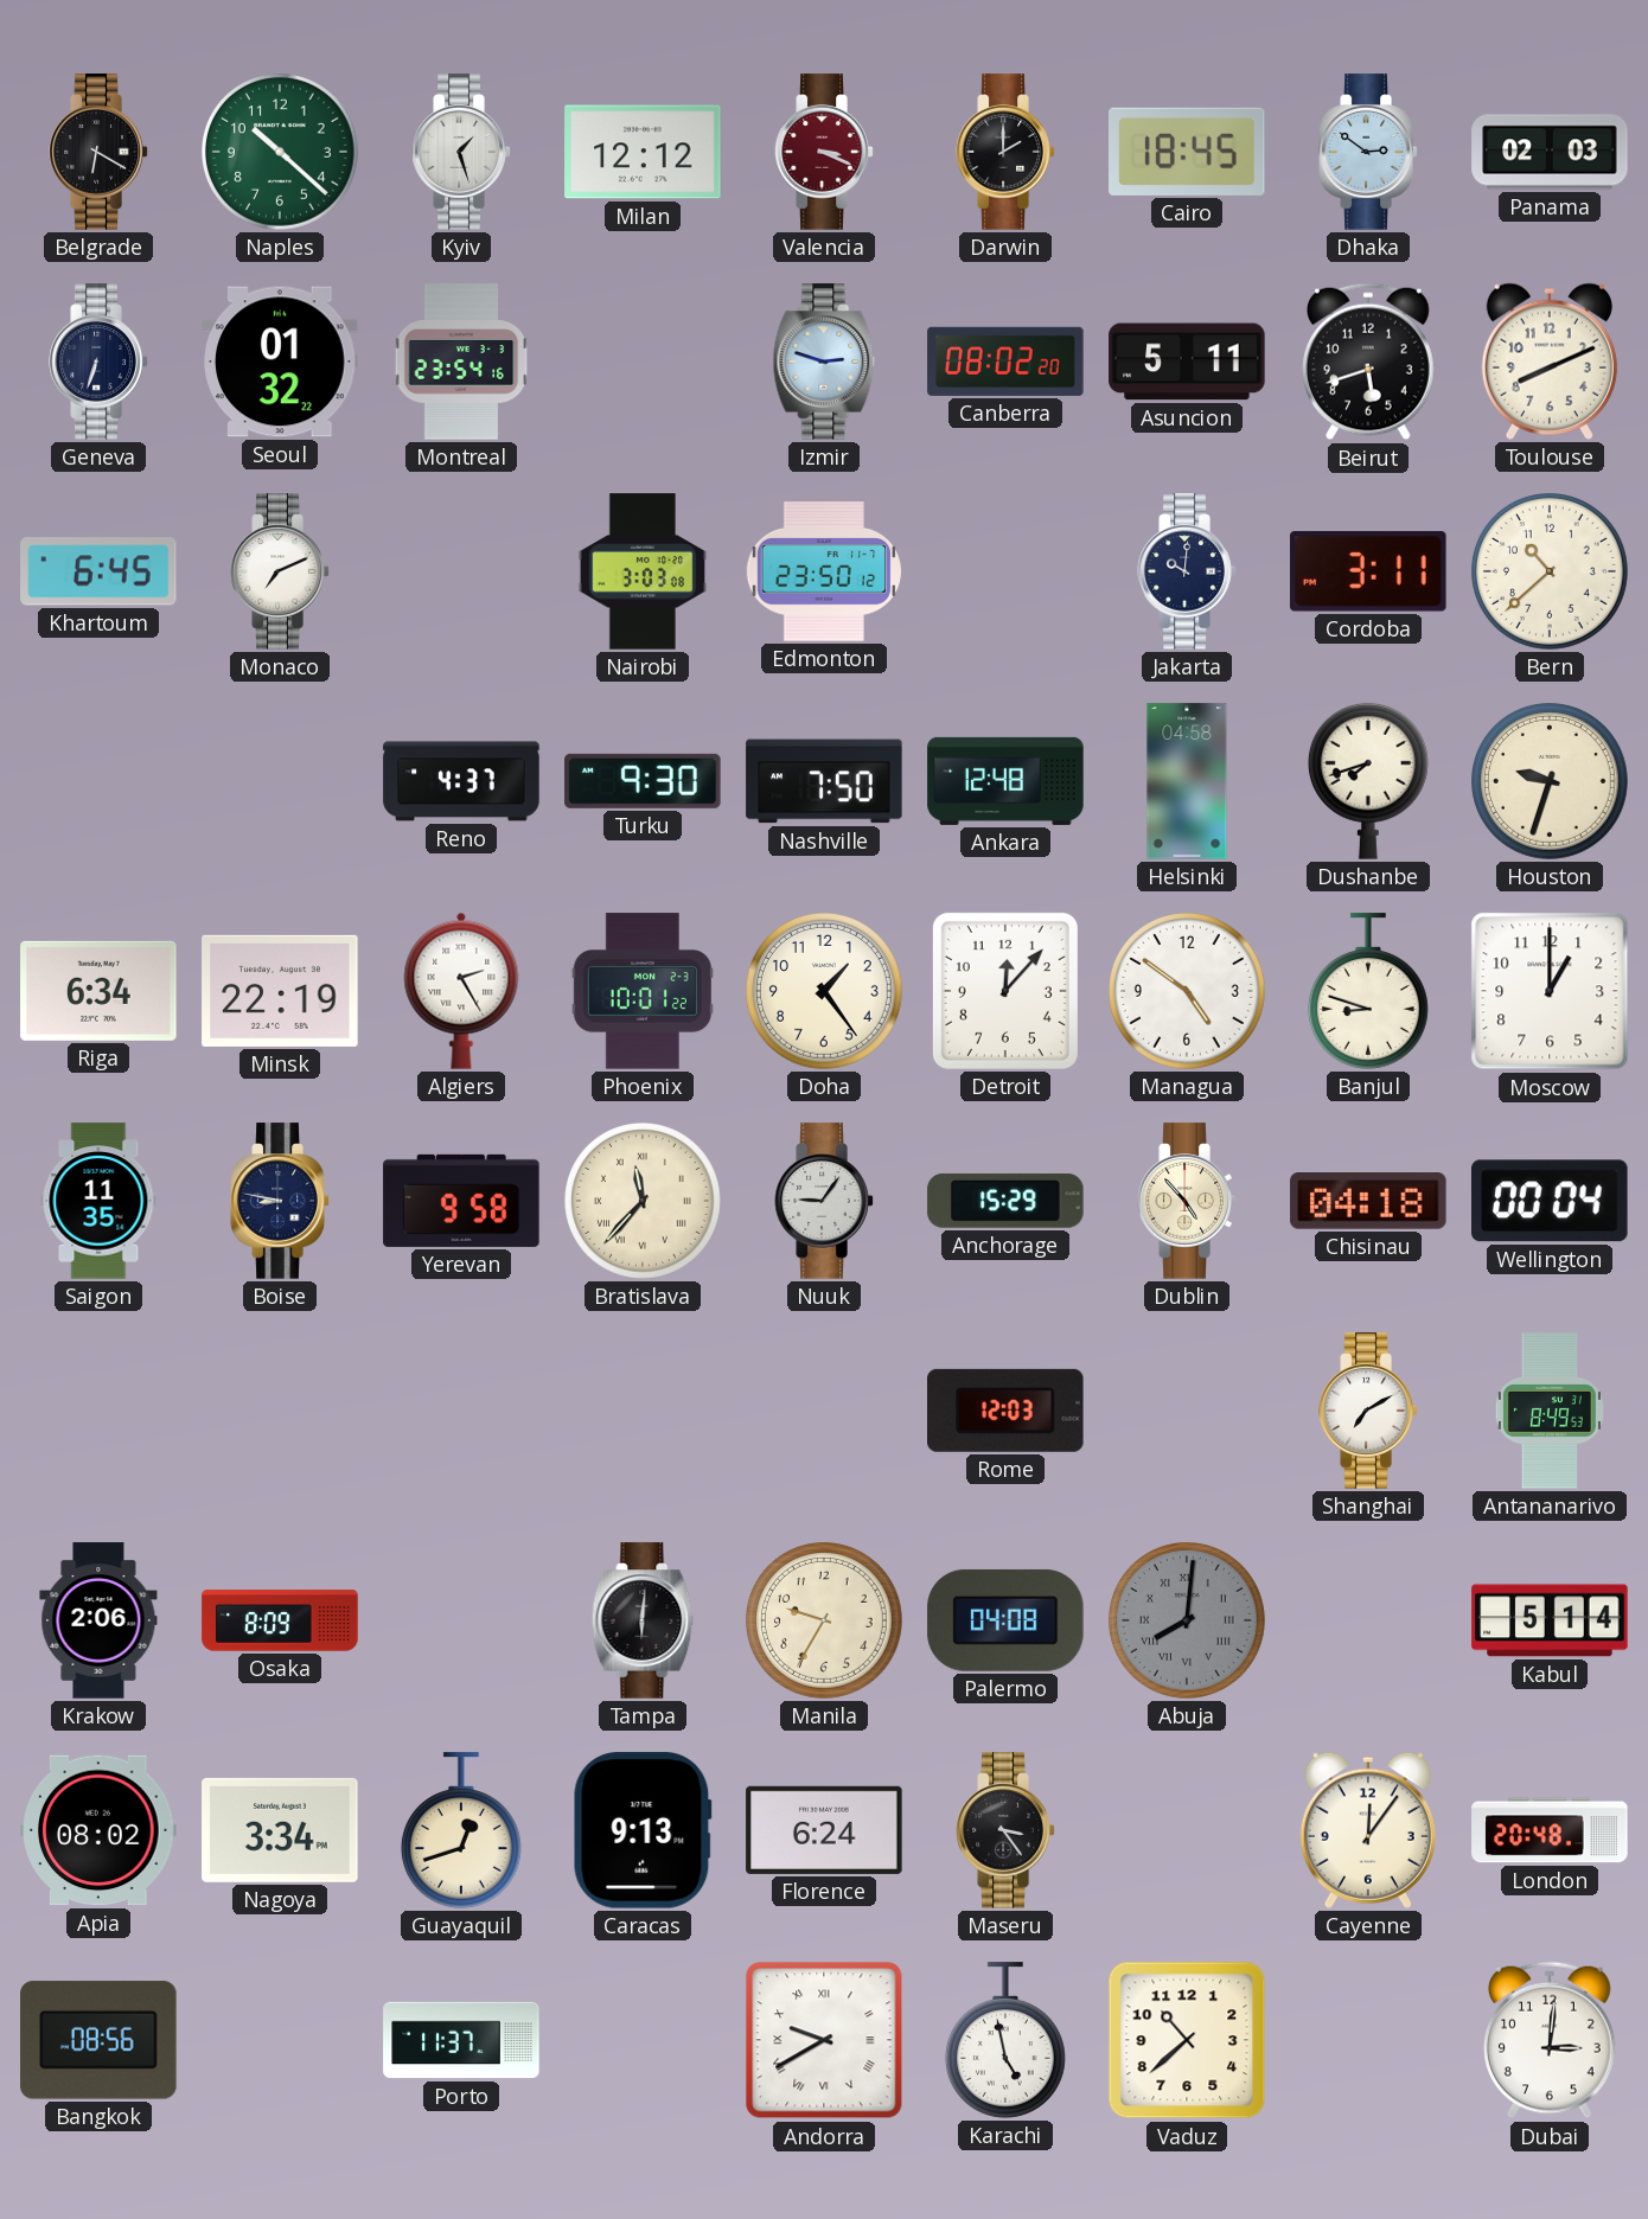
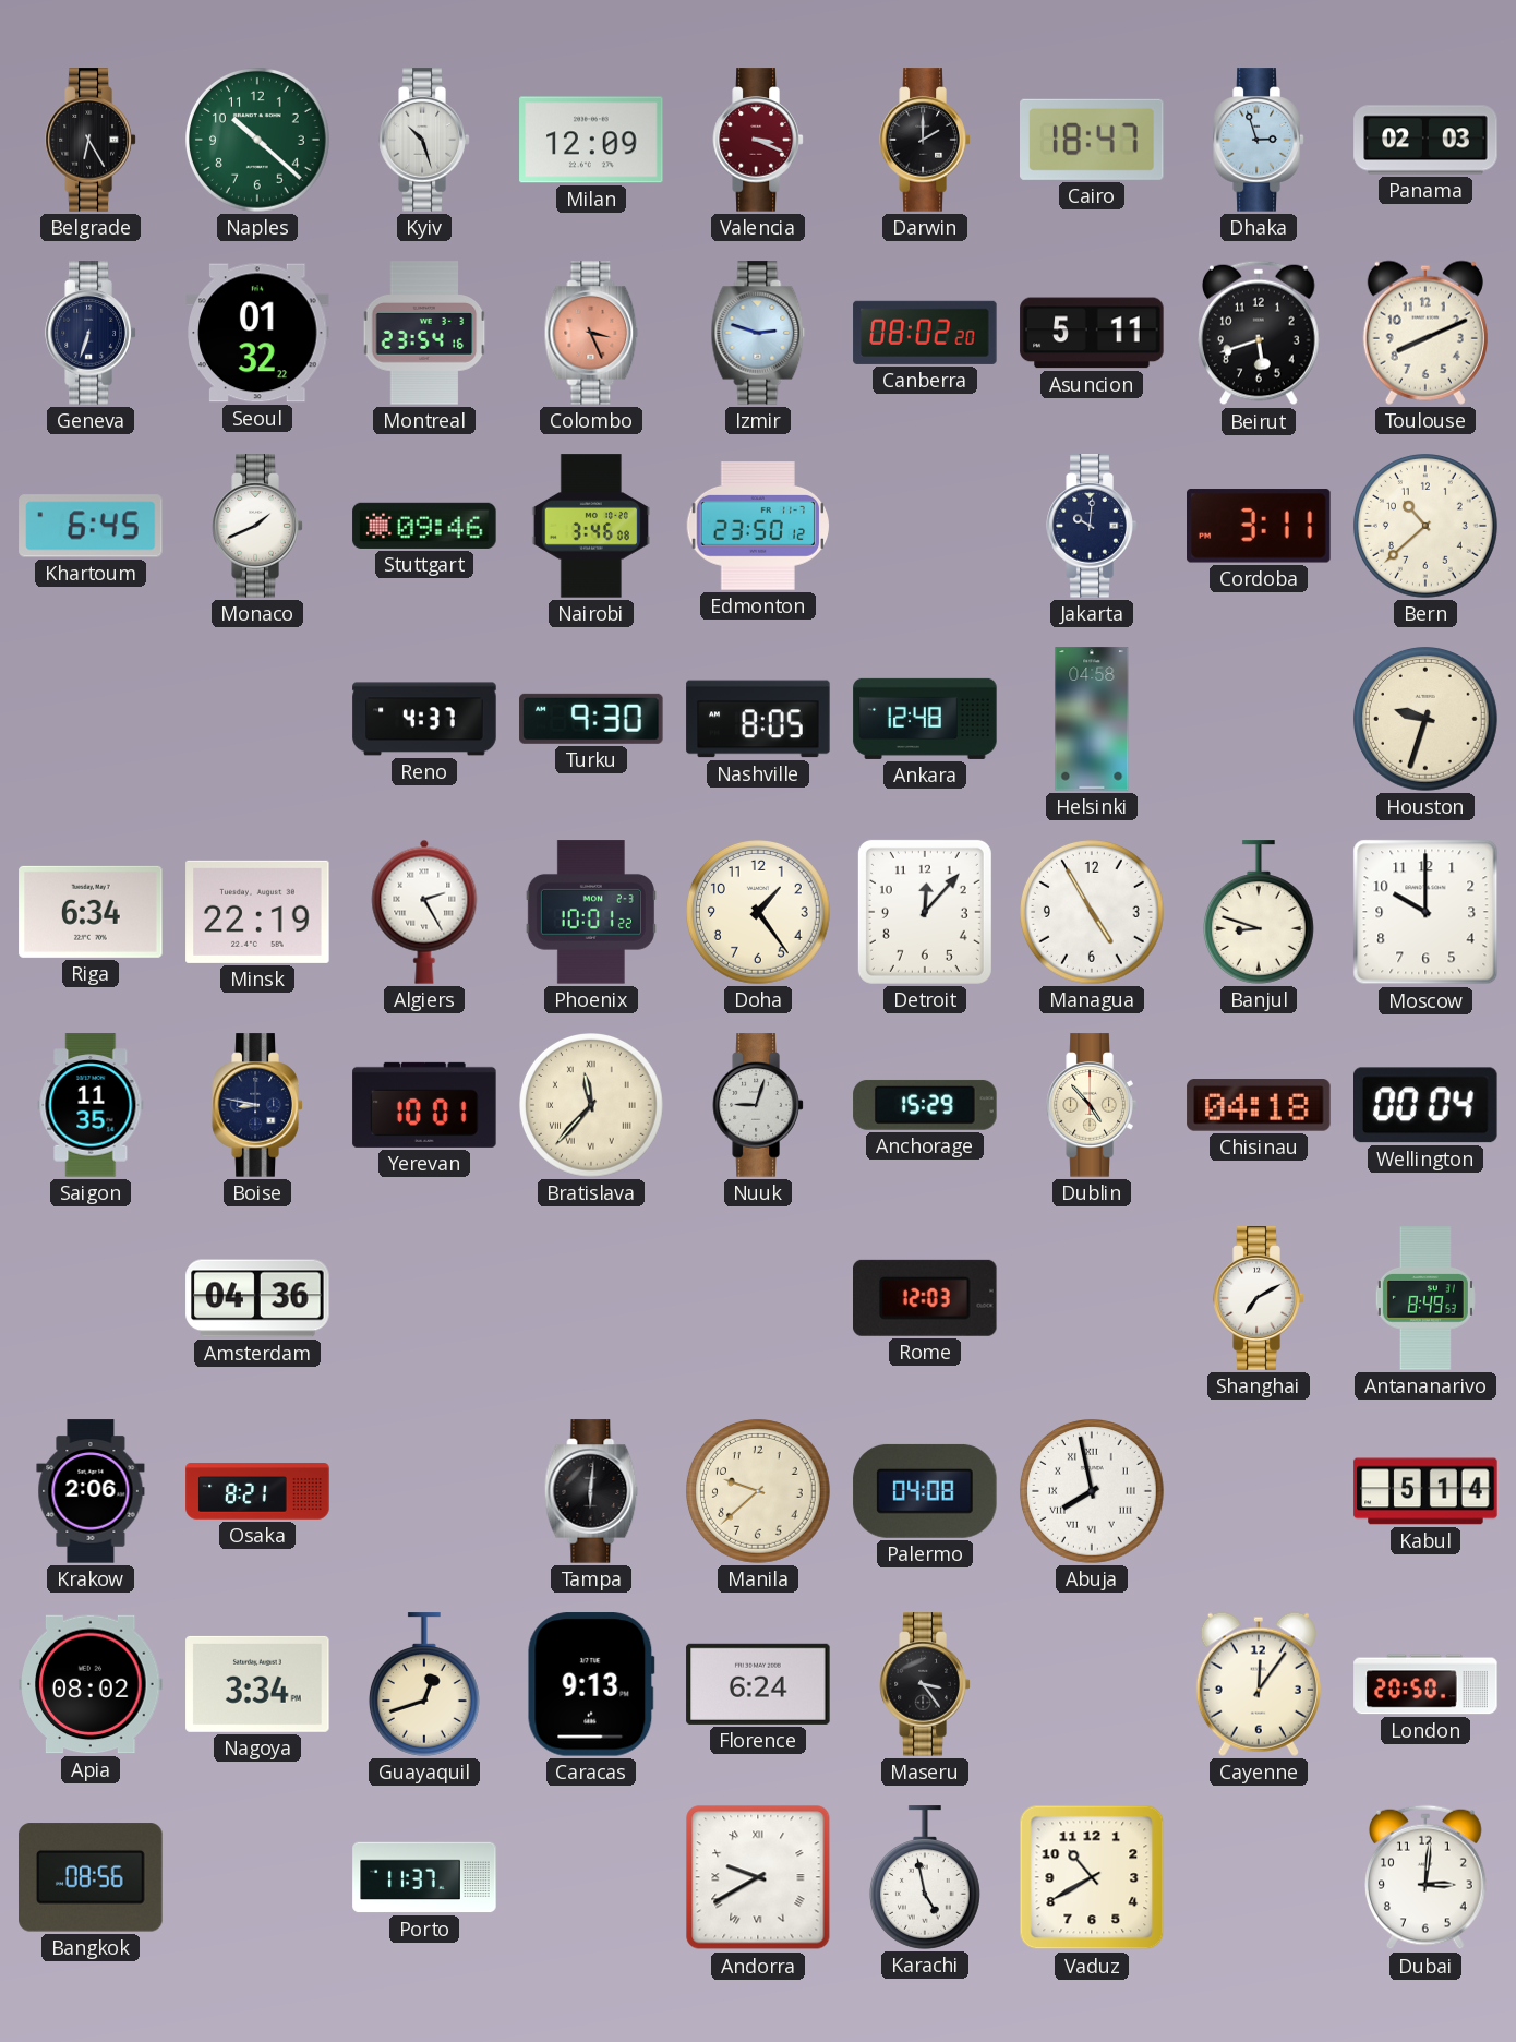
Belgrade: 6:20 -> 6:25
Kyiv: 1:27 -> 10:27
Milan: 12:12 -> 12:09
Cairo: 18:45 -> 18:47
Dhaka: 2:51 -> 2:57
Colombo: none -> 3:26
Monaco: 7:11 -> 1:41
Stuttgart: none -> 09:46
Nairobi: 3:03 -> 3:46
Nashville: 7:50 -> 8:05
Dushanbe: 7:42 -> none
Managua: 4:51 -> 4:55
Moscow: 1:00 -> 10:00
Yerevan: 9:58 -> 10:01
Nuuk: 9:06 -> 9:03
Amsterdam: none -> 04:36
Osaka: 8:09 -> 8:21
Manila: 9:35 -> 9:38
Abuja: 8:01 -> 7:58
Abuja dial: grey -> white
London: 20:48 -> 20:50
Vaduz: 10:38 -> 10:40
